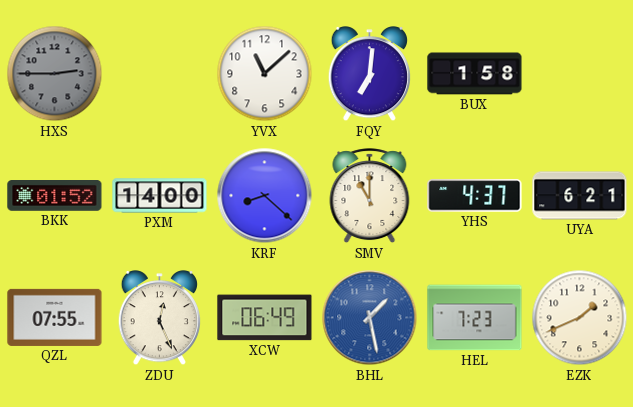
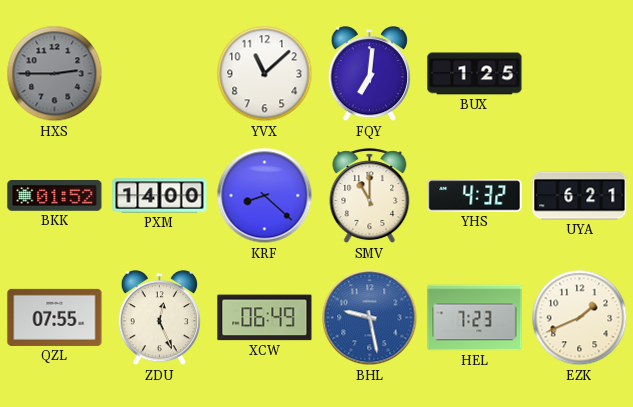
BUX: 1:58 -> 1:25
YHS: 4:37 -> 4:32
BHL: 1:28 -> 9:28
